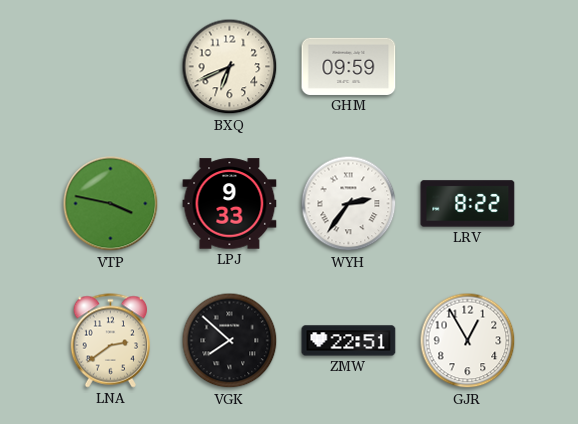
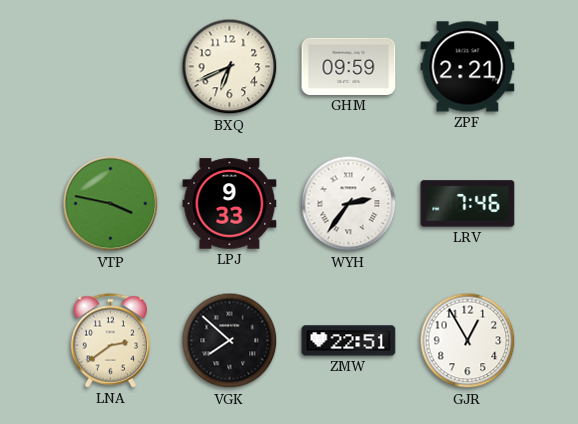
ZPF: none -> 2:21
LRV: 8:22 -> 7:46
